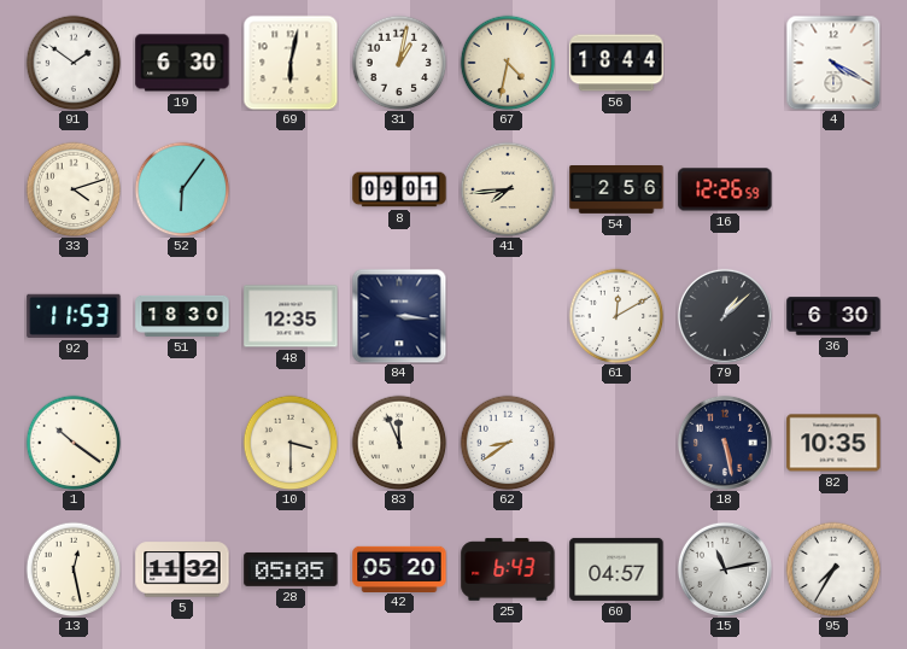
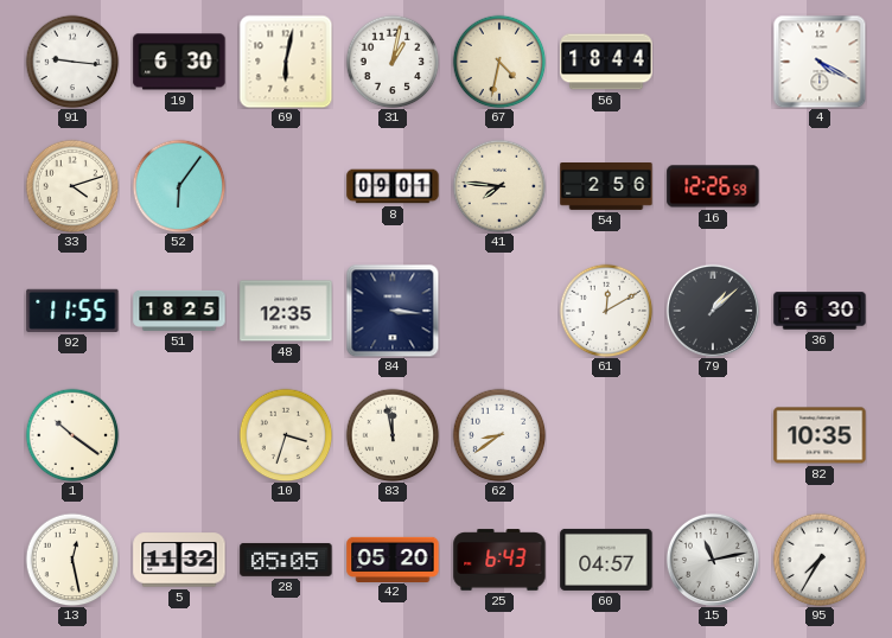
91: 1:51 -> 9:16
41: 7:44 -> 7:46
92: 11:53 -> 11:55
51: 18:30 -> 18:25
10: 3:30 -> 3:33
83: 11:56 -> 11:58
18: 5:28 -> none
